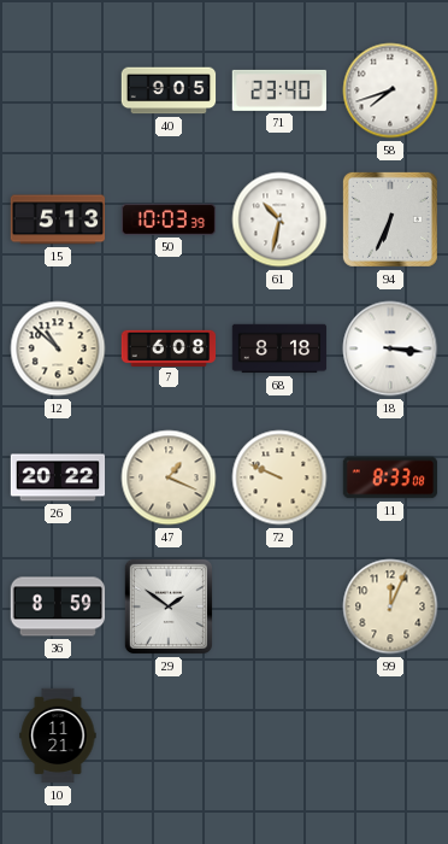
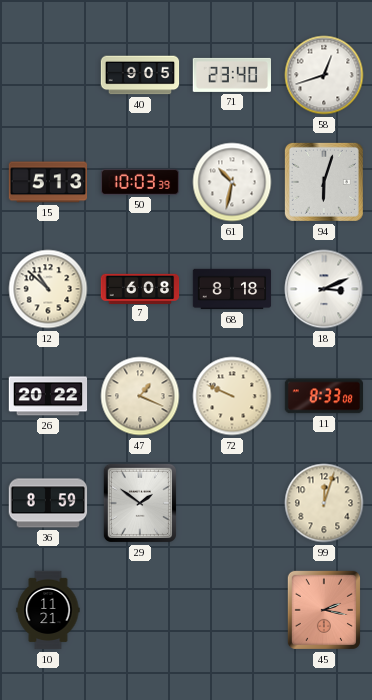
58: 7:42 -> 12:42
94: 6:34 -> 6:03
18: 3:16 -> 3:11
99: 12:04 -> 12:03
45: none -> 2:17
